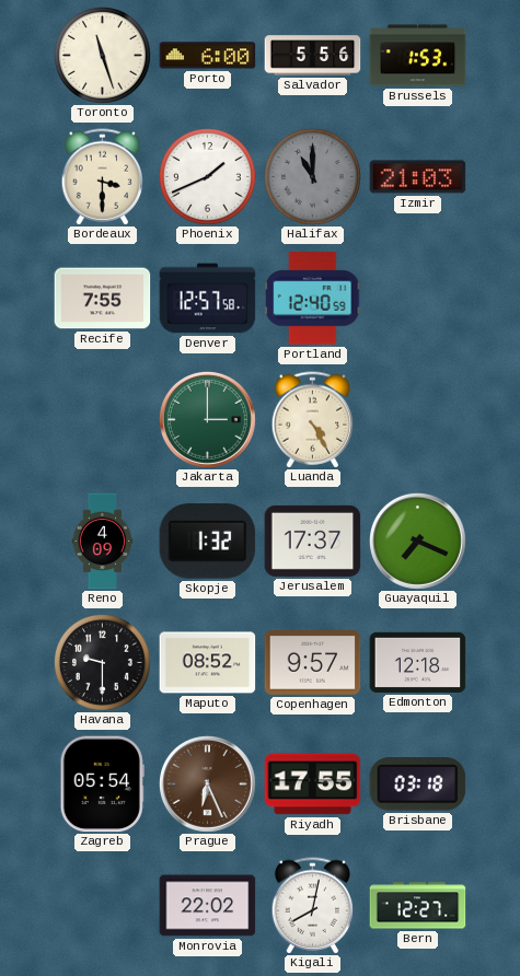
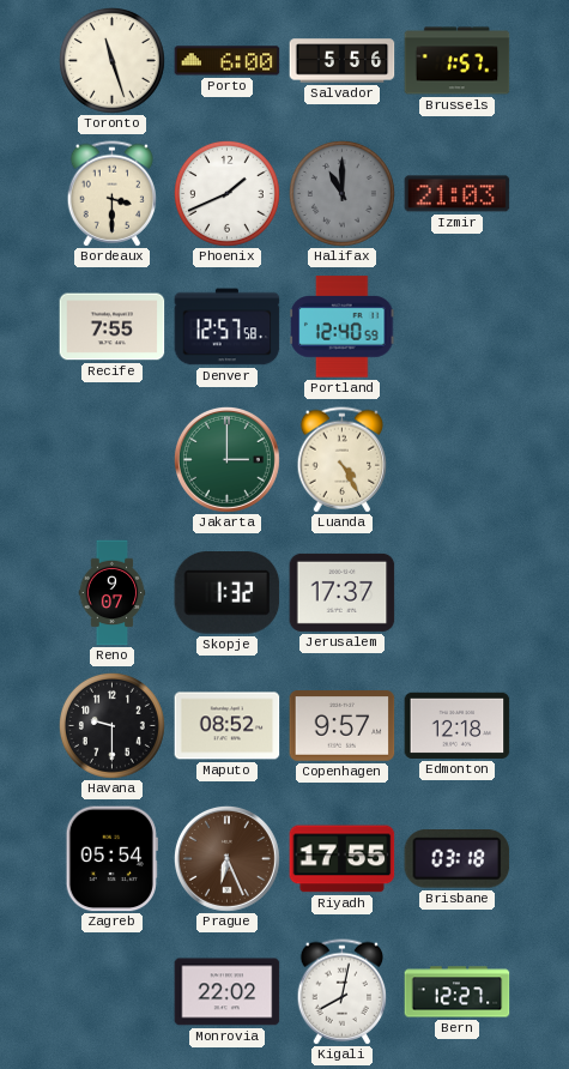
Brussels: 1:53 -> 1:57
Reno: 4:09 -> 9:07
Guayaquil: 7:19 -> none
